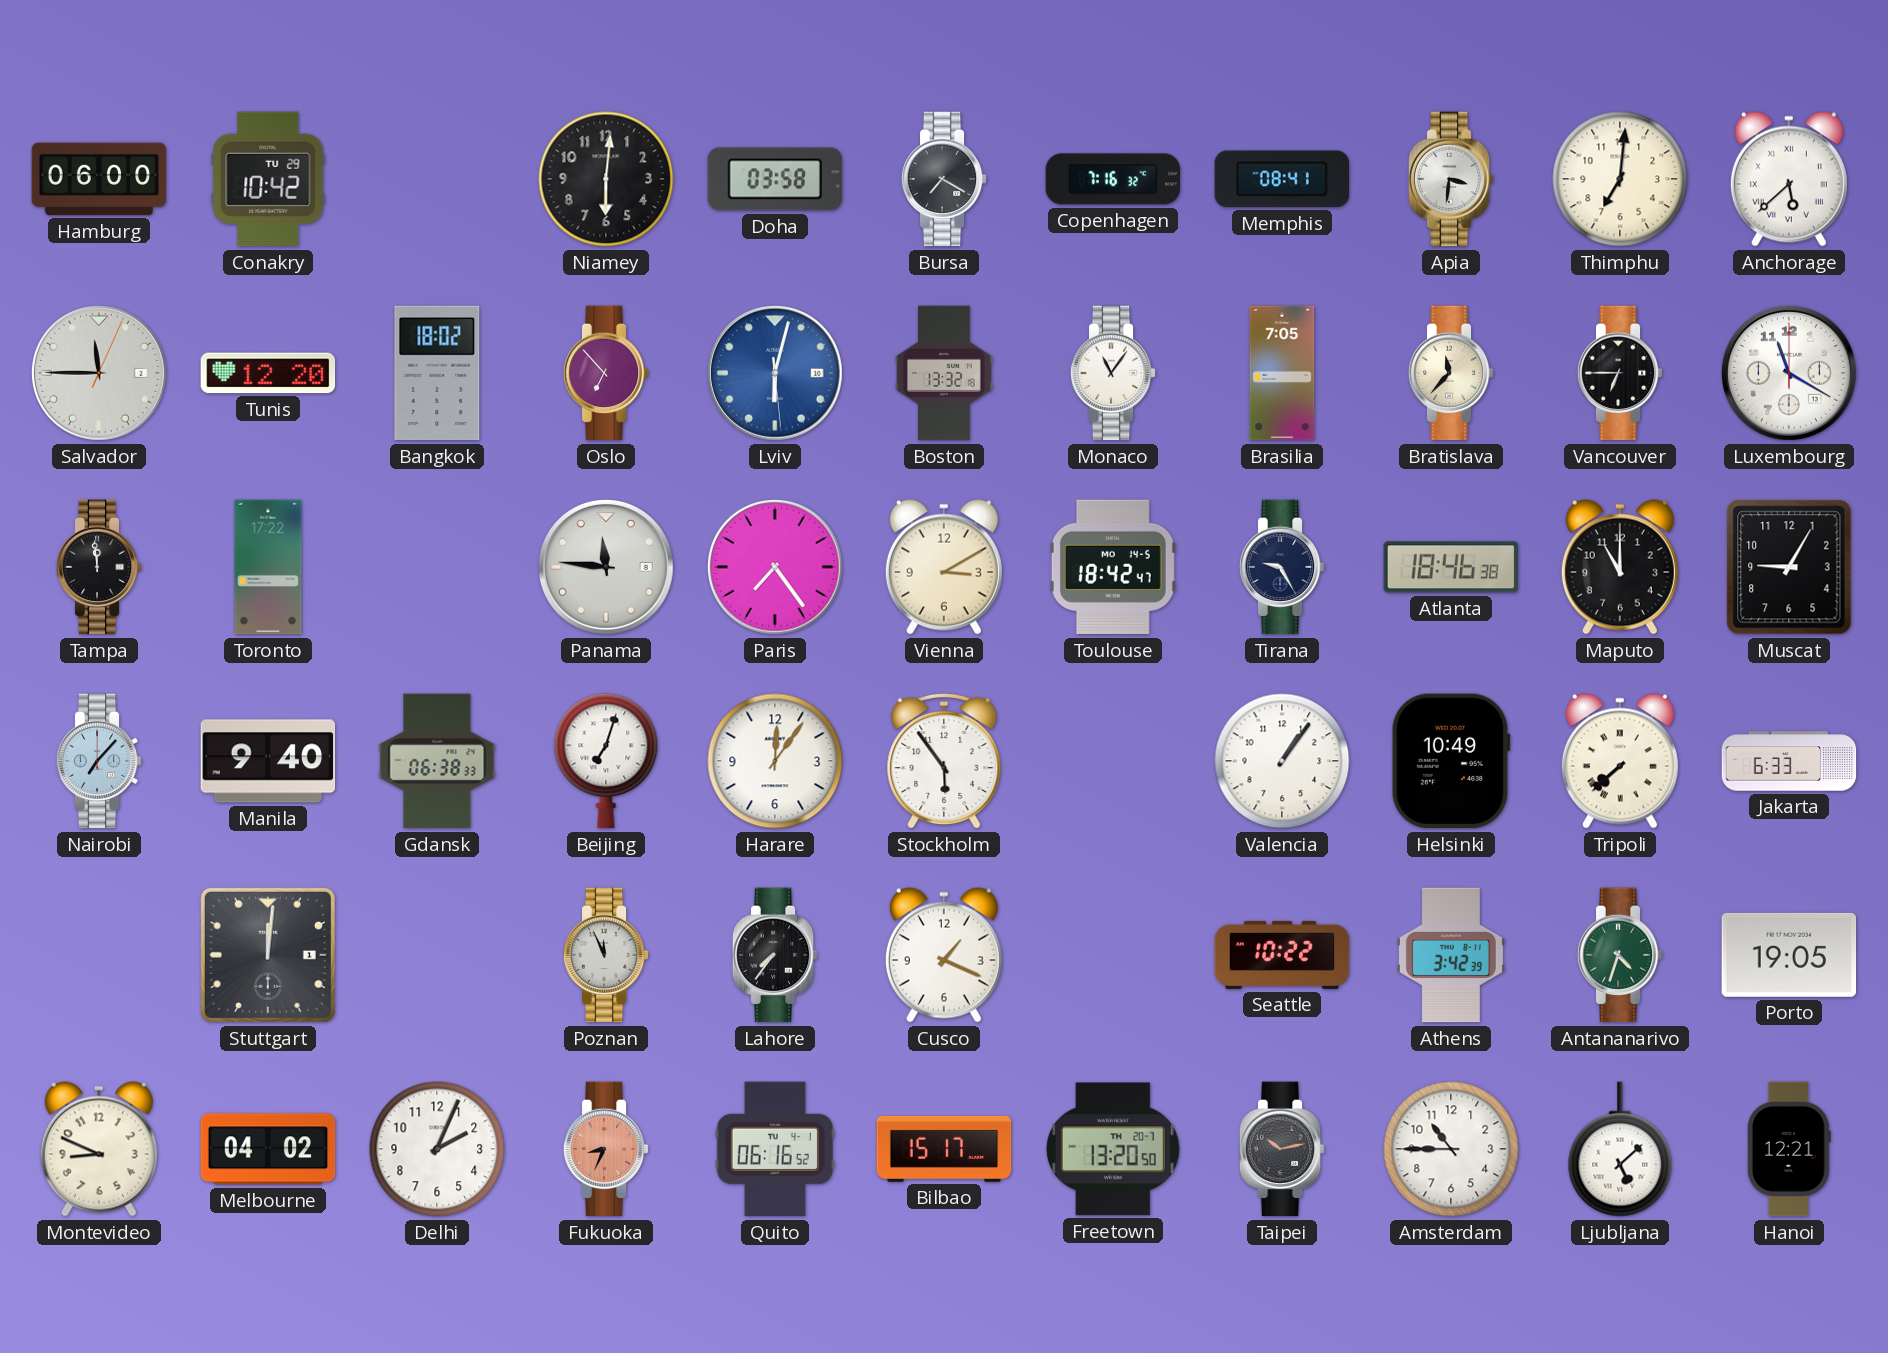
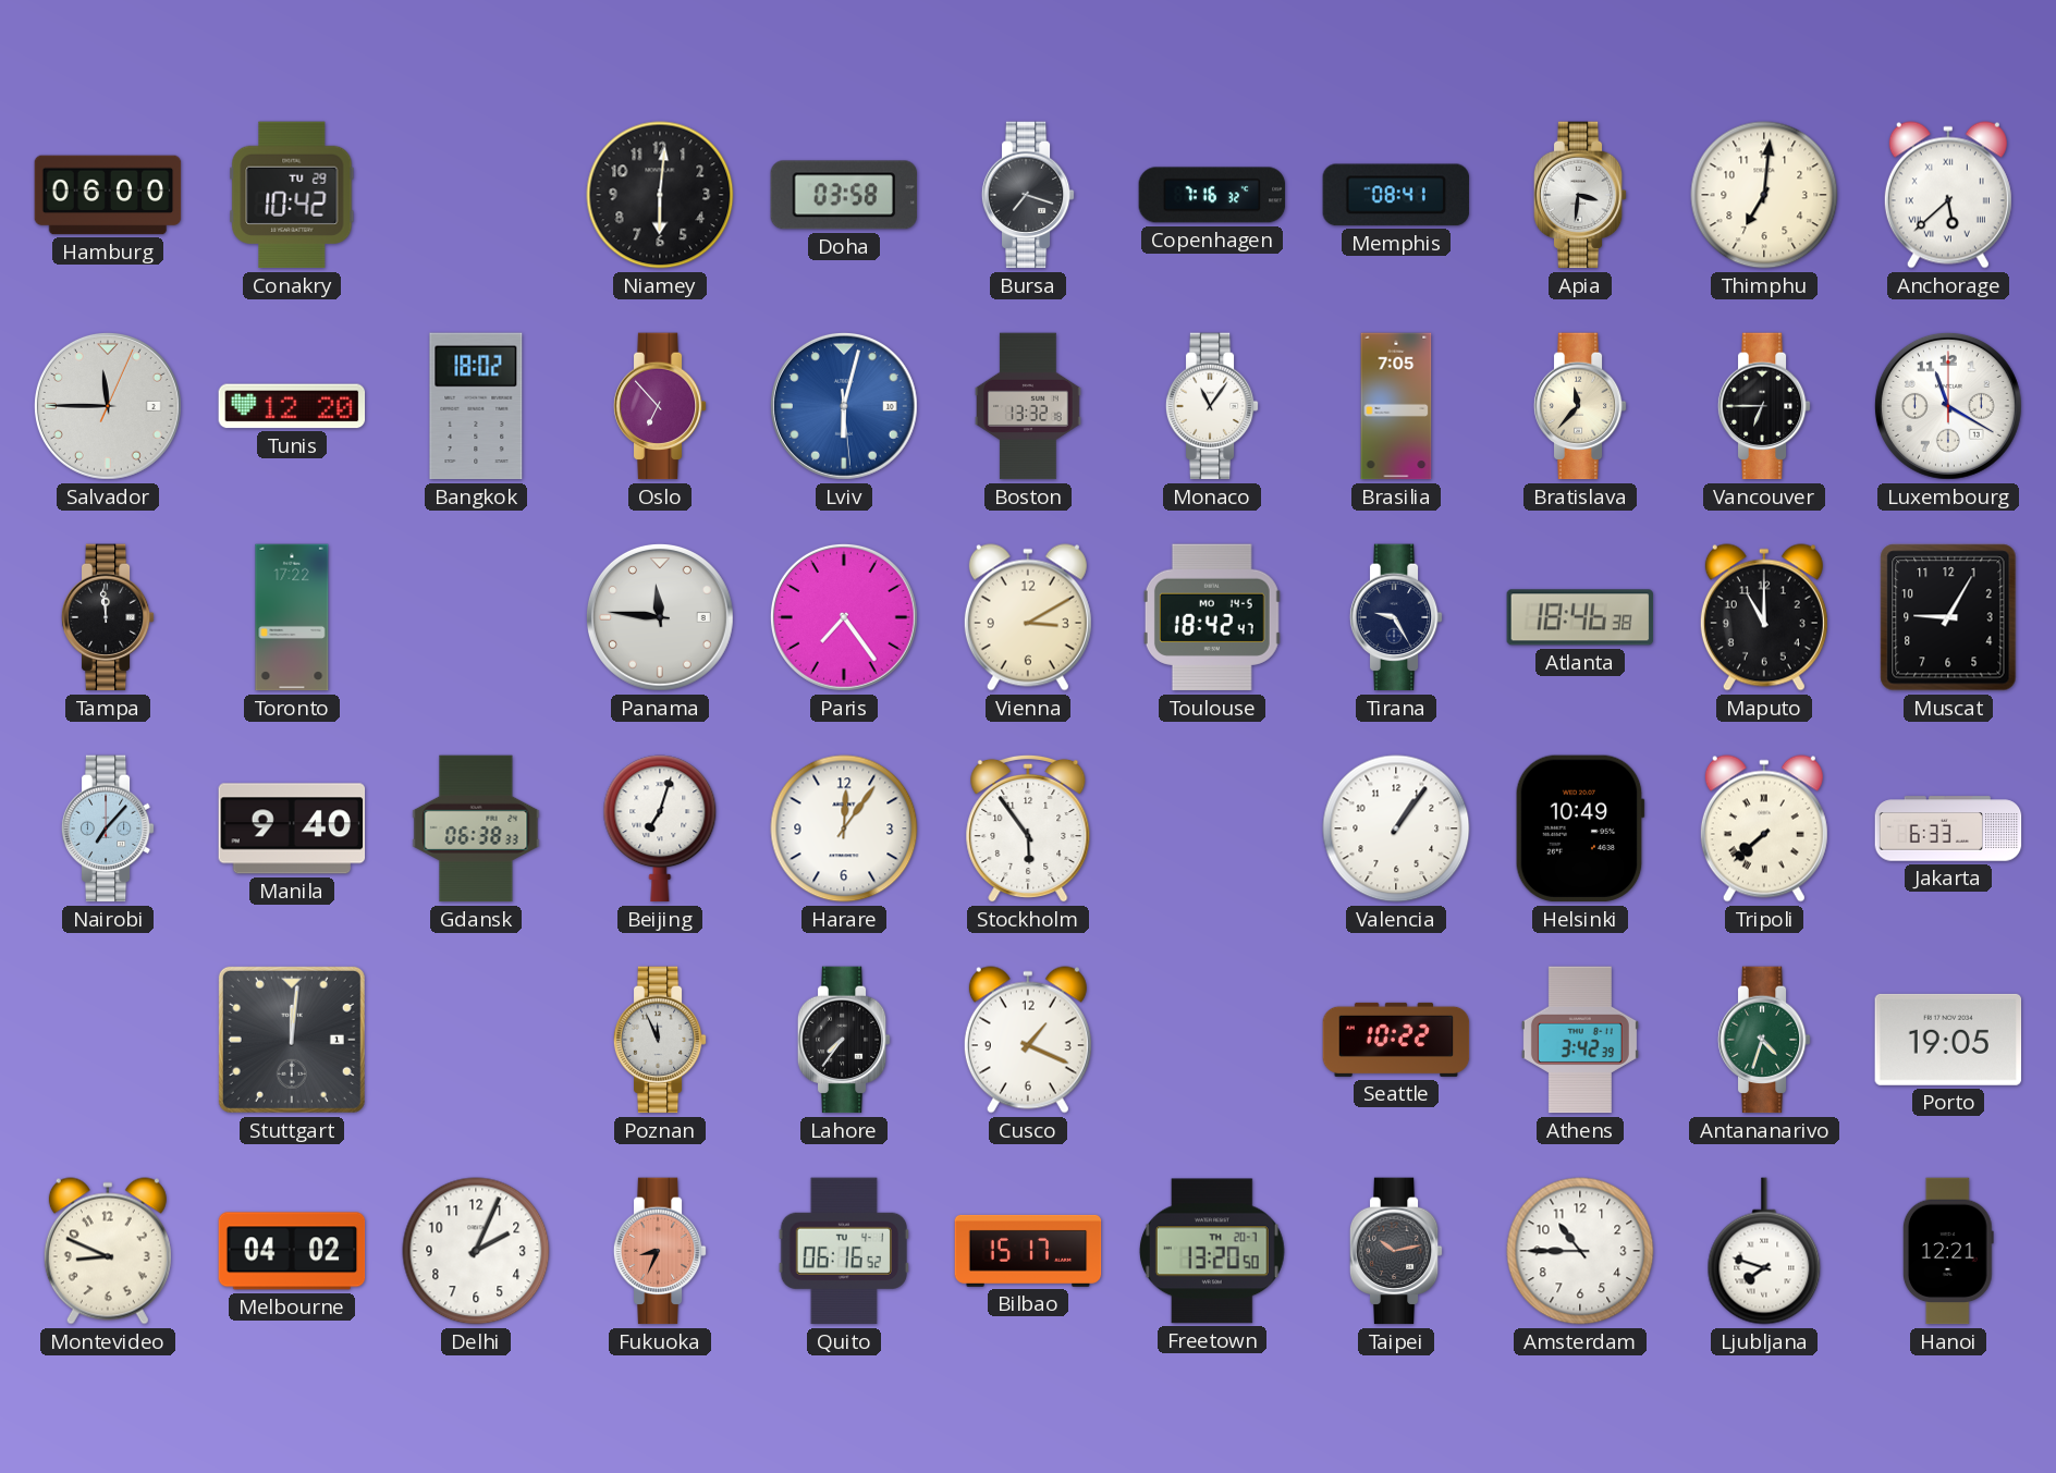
Bursa: 7:20 -> 7:18
Ljubljana: 5:08 -> 7:48
